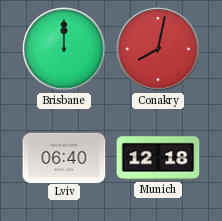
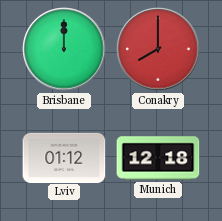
Conakry: 8:02 -> 8:00
Lviv: 06:40 -> 01:12
